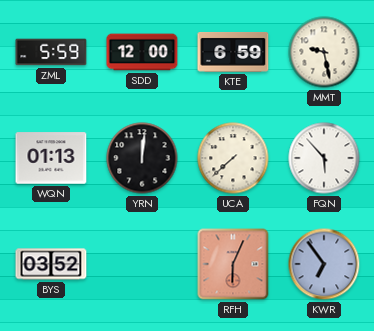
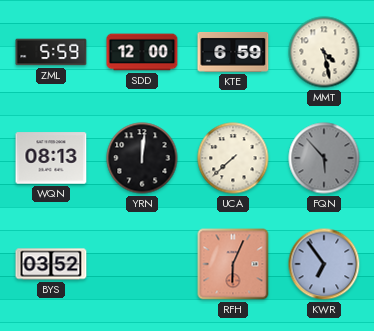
MMT: 9:28 -> 4:28
WQN: 01:13 -> 08:13
FQN dial: white -> grey
